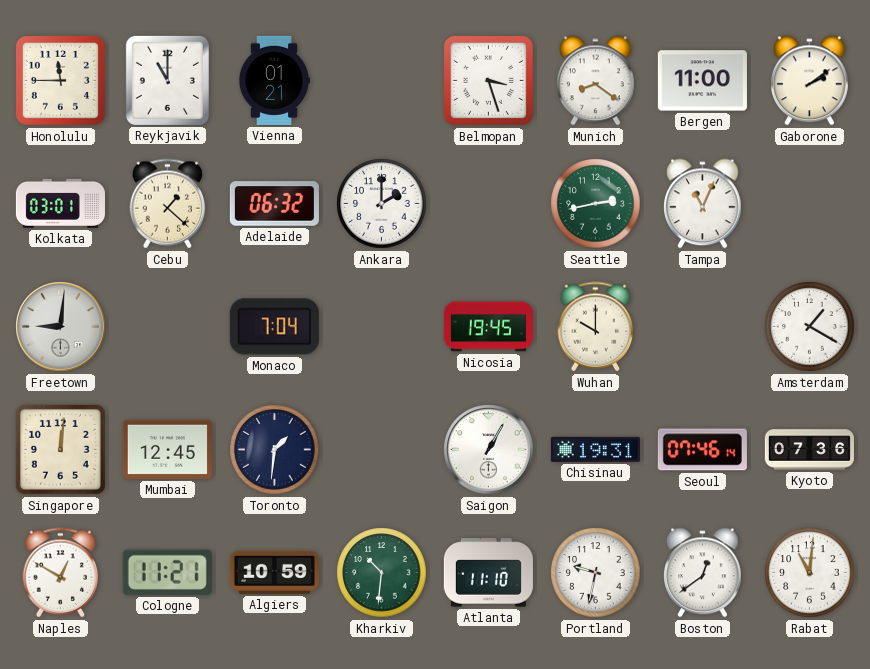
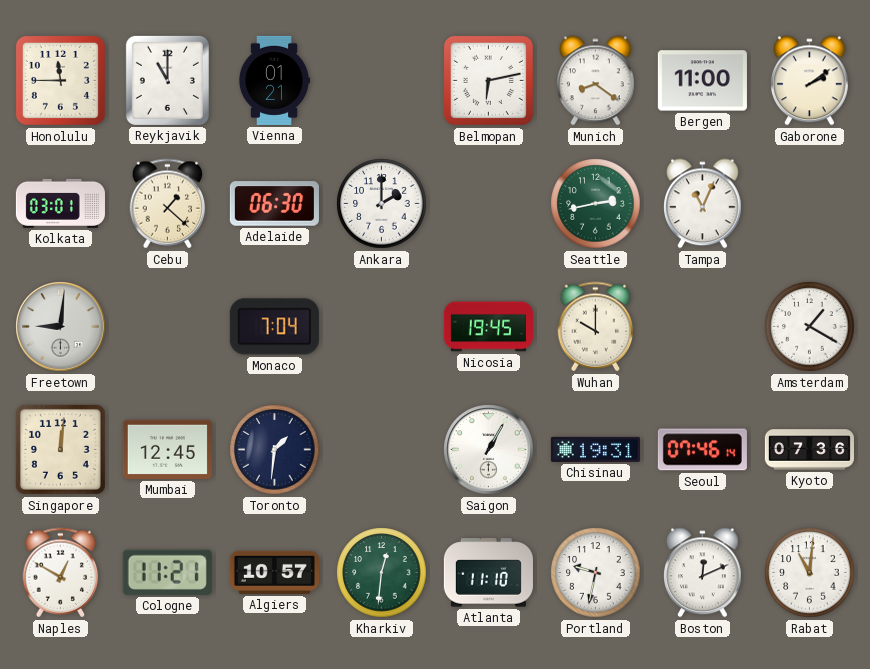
Belmopan: 3:27 -> 6:13
Adelaide: 06:32 -> 06:30
Algiers: 10:59 -> 10:57
Kharkiv: 10:31 -> 12:31
Boston: 12:39 -> 12:11
